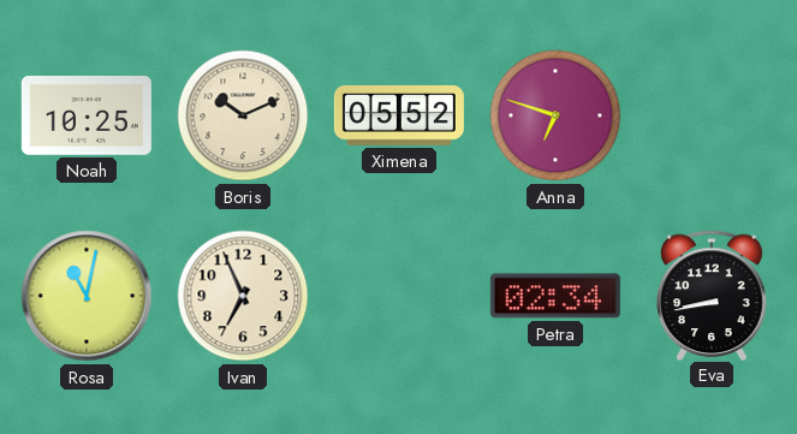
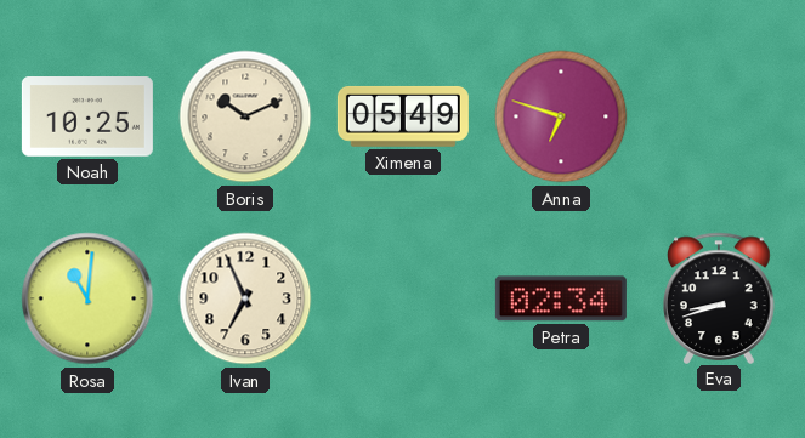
Ximena: 05:52 -> 05:49
Rosa: 11:02 -> 11:01
Eva: 8:43 -> 8:42
